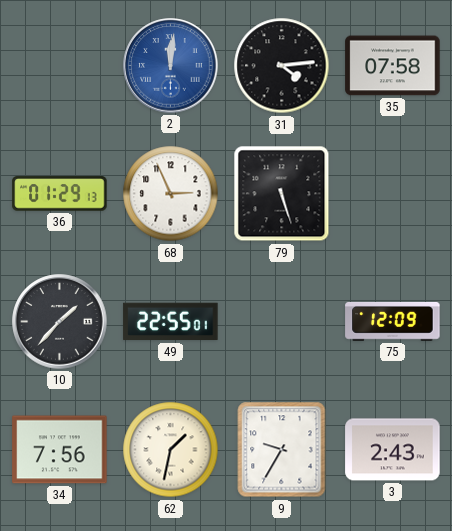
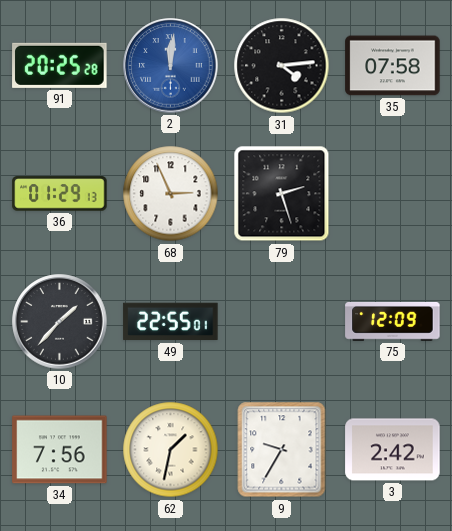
91: none -> 20:25
79: 5:27 -> 2:27
3: 2:43 -> 2:42
